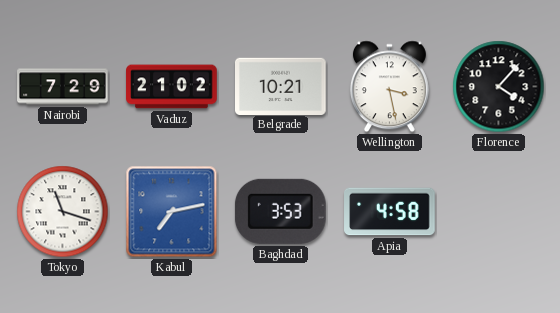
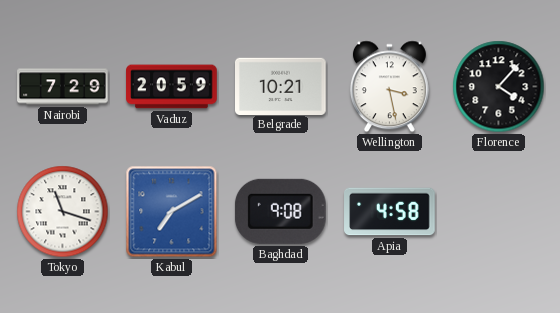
Vaduz: 21:02 -> 20:59
Kabul: 7:13 -> 7:10
Baghdad: 3:53 -> 9:08
